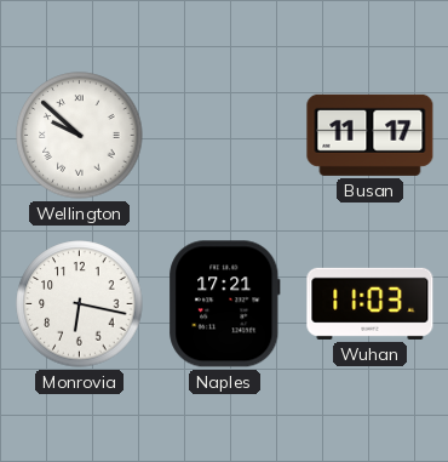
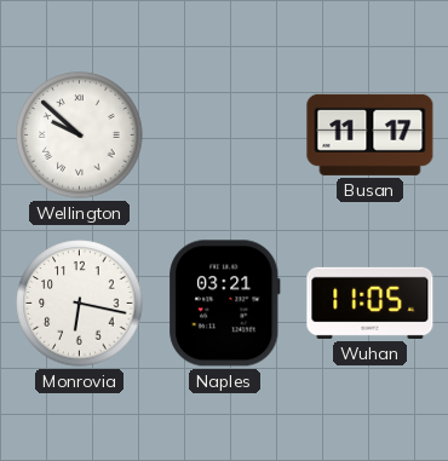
Naples: 17:21 -> 03:21
Wuhan: 11:03 -> 11:05
